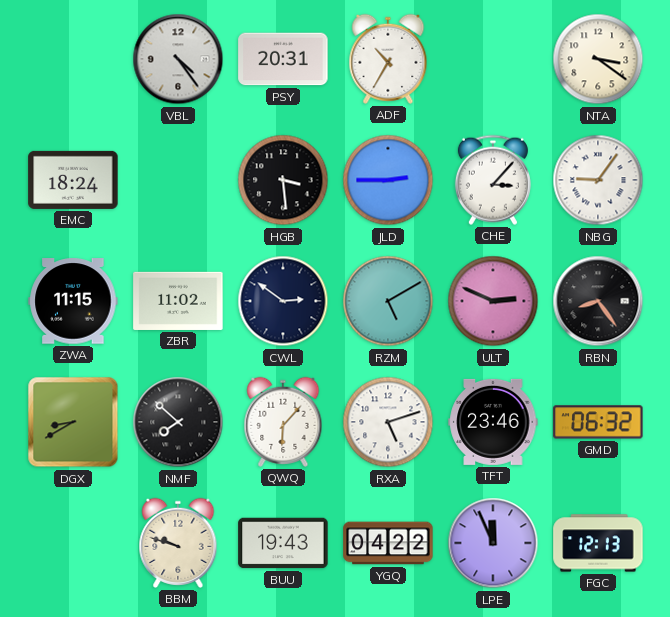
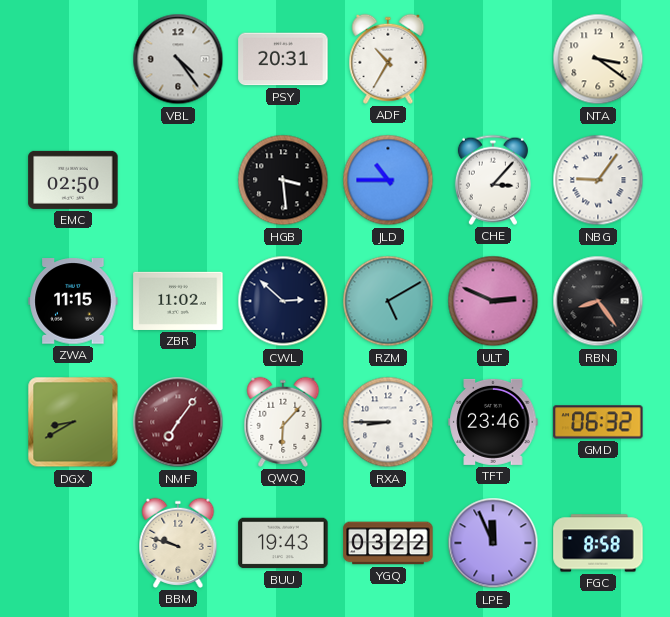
EMC: 18:24 -> 02:50
JLD: 2:45 -> 10:45
CWL: 2:51 -> 2:52
NMF: 7:52 -> 7:06
NMF dial: black -> burgundy
RXA: 5:12 -> 8:45
YGQ: 04:22 -> 03:22
FGC: 12:13 -> 8:58
